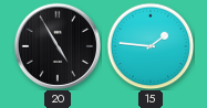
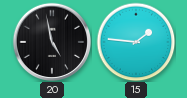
20: 4:55 -> 4:58
